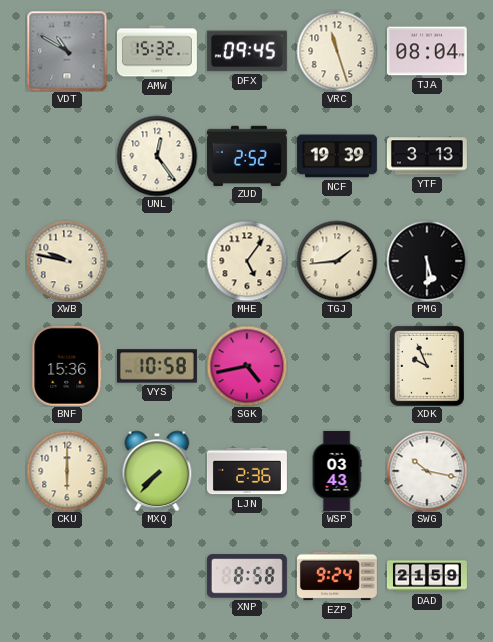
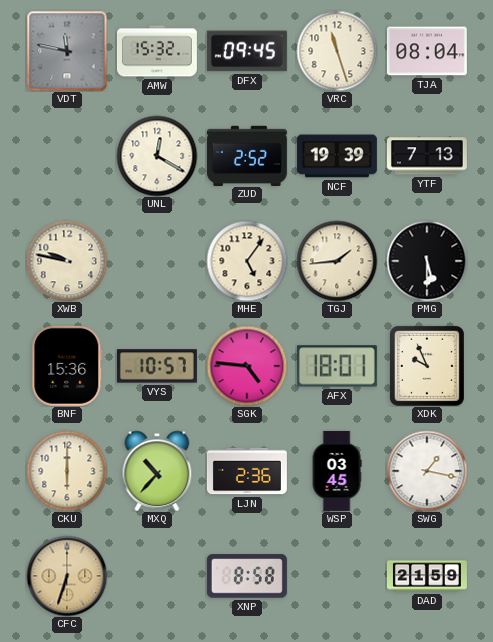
VDT: 10:50 -> 11:47
UNL: 12:24 -> 12:20
YTF: 3:13 -> 7:13
VYS: 10:58 -> 10:57
SGK: 4:43 -> 4:46
AFX: none -> 18:01
MXQ: 7:37 -> 10:37
WSP: 03:43 -> 03:45
SWG: 10:17 -> 1:17
CFC: none -> 6:33
EZP: 9:24 -> none
